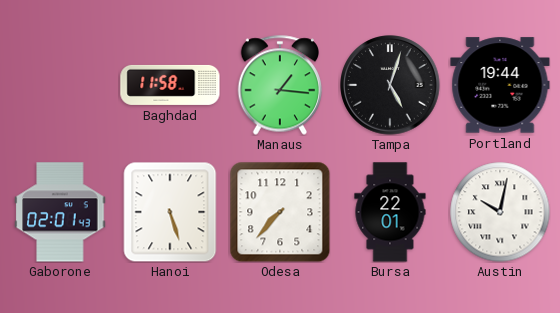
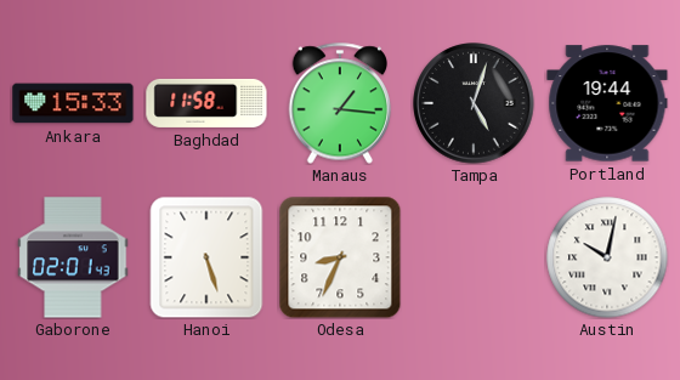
Ankara: none -> 15:33
Odesa: 7:37 -> 8:34
Bursa: 22:01 -> none
